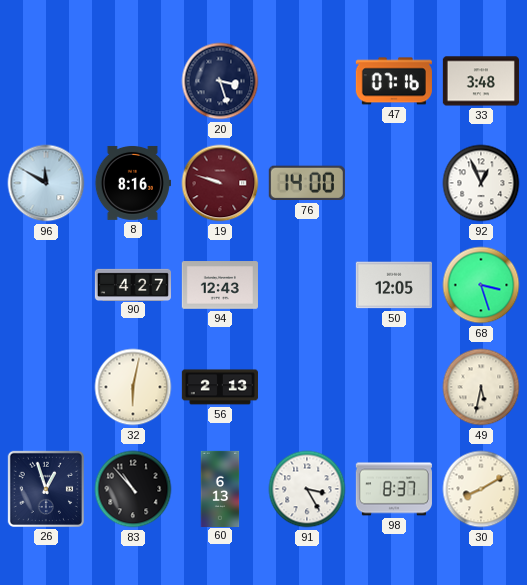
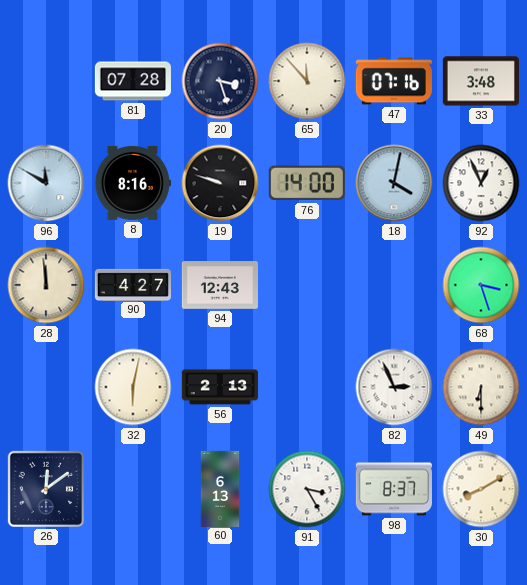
81: none -> 07:28
65: none -> 11:53
19 dial: burgundy -> black
18: none -> 4:02
28: none -> 11:59
50: 12:05 -> none
82: none -> 2:56
49: 5:32 -> 6:30
26: 12:57 -> 12:09
83: 10:53 -> none
